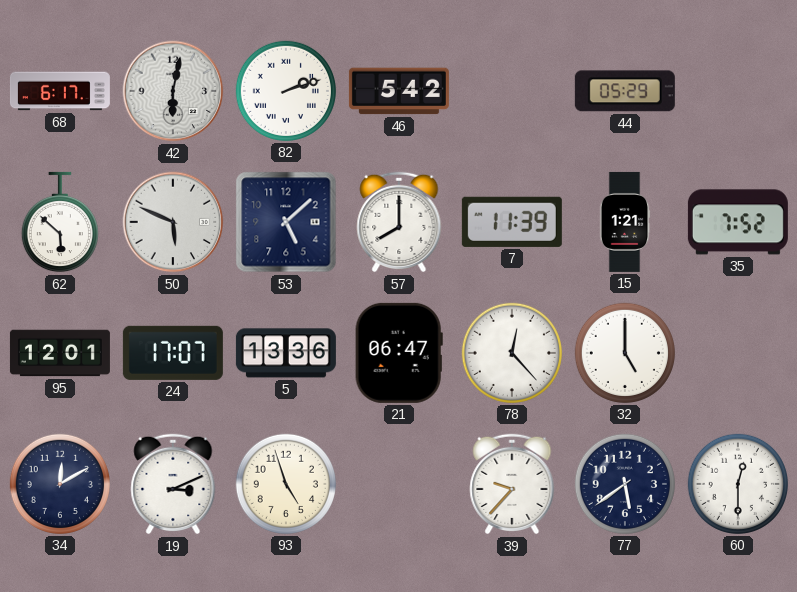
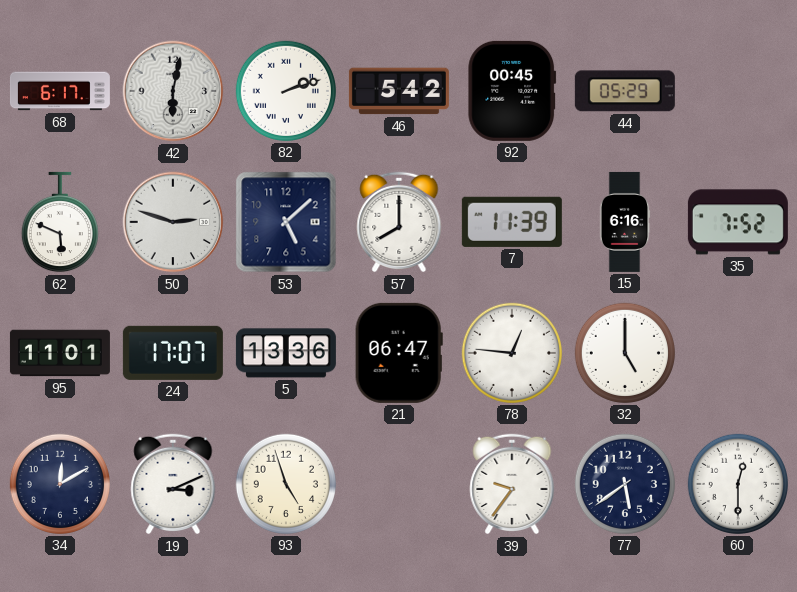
92: none -> 00:45
62: 5:52 -> 5:49
50: 5:49 -> 2:48
15: 1:21 -> 6:16
95: 12:01 -> 11:01
78: 12:23 -> 12:46
39: 9:37 -> 9:36
